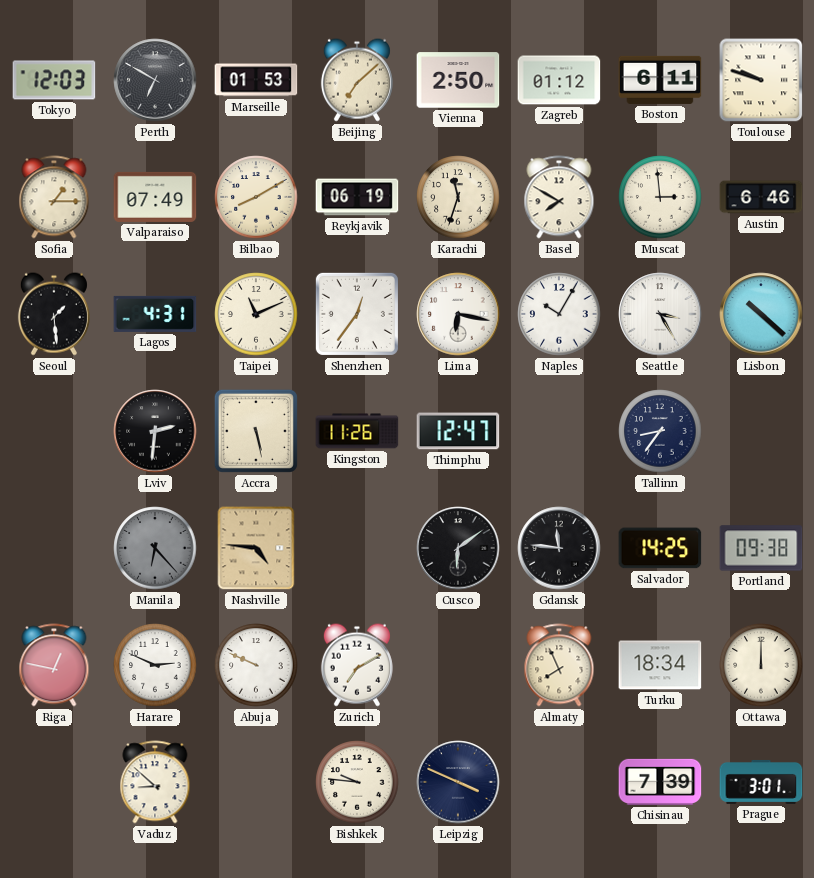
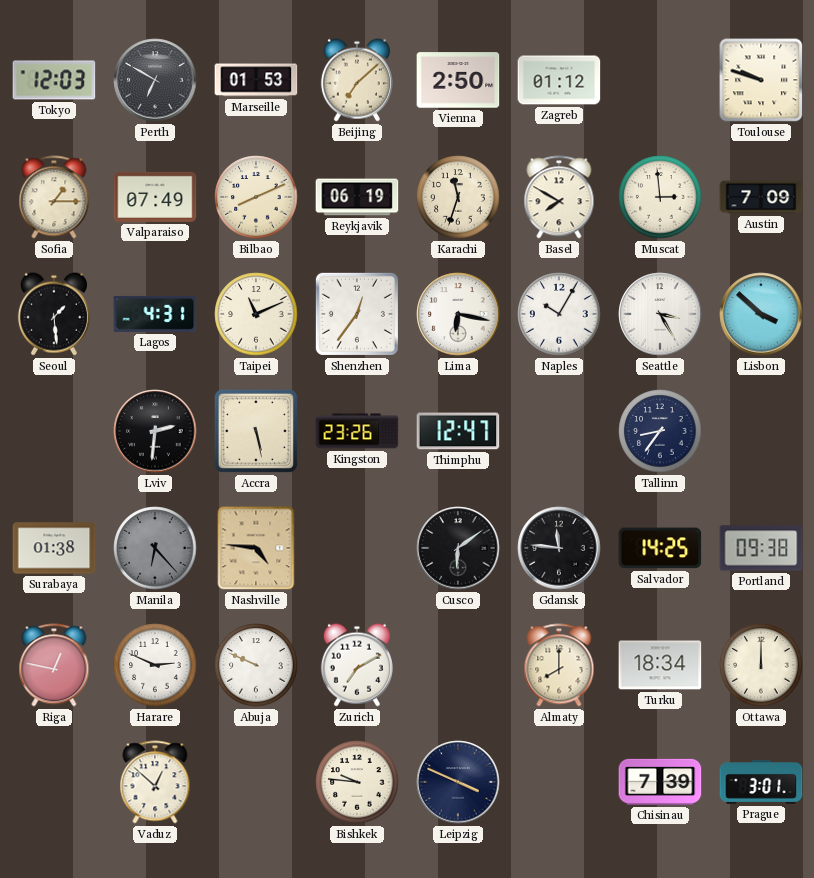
Boston: 6:11 -> none
Bilbao: 8:10 -> 8:11
Austin: 6:46 -> 7:09
Lisbon: 10:22 -> 3:52
Kingston: 11:26 -> 23:26
Surabaya: none -> 01:38
Almaty: 7:56 -> 8:00
Vaduz: 8:52 -> 12:52
